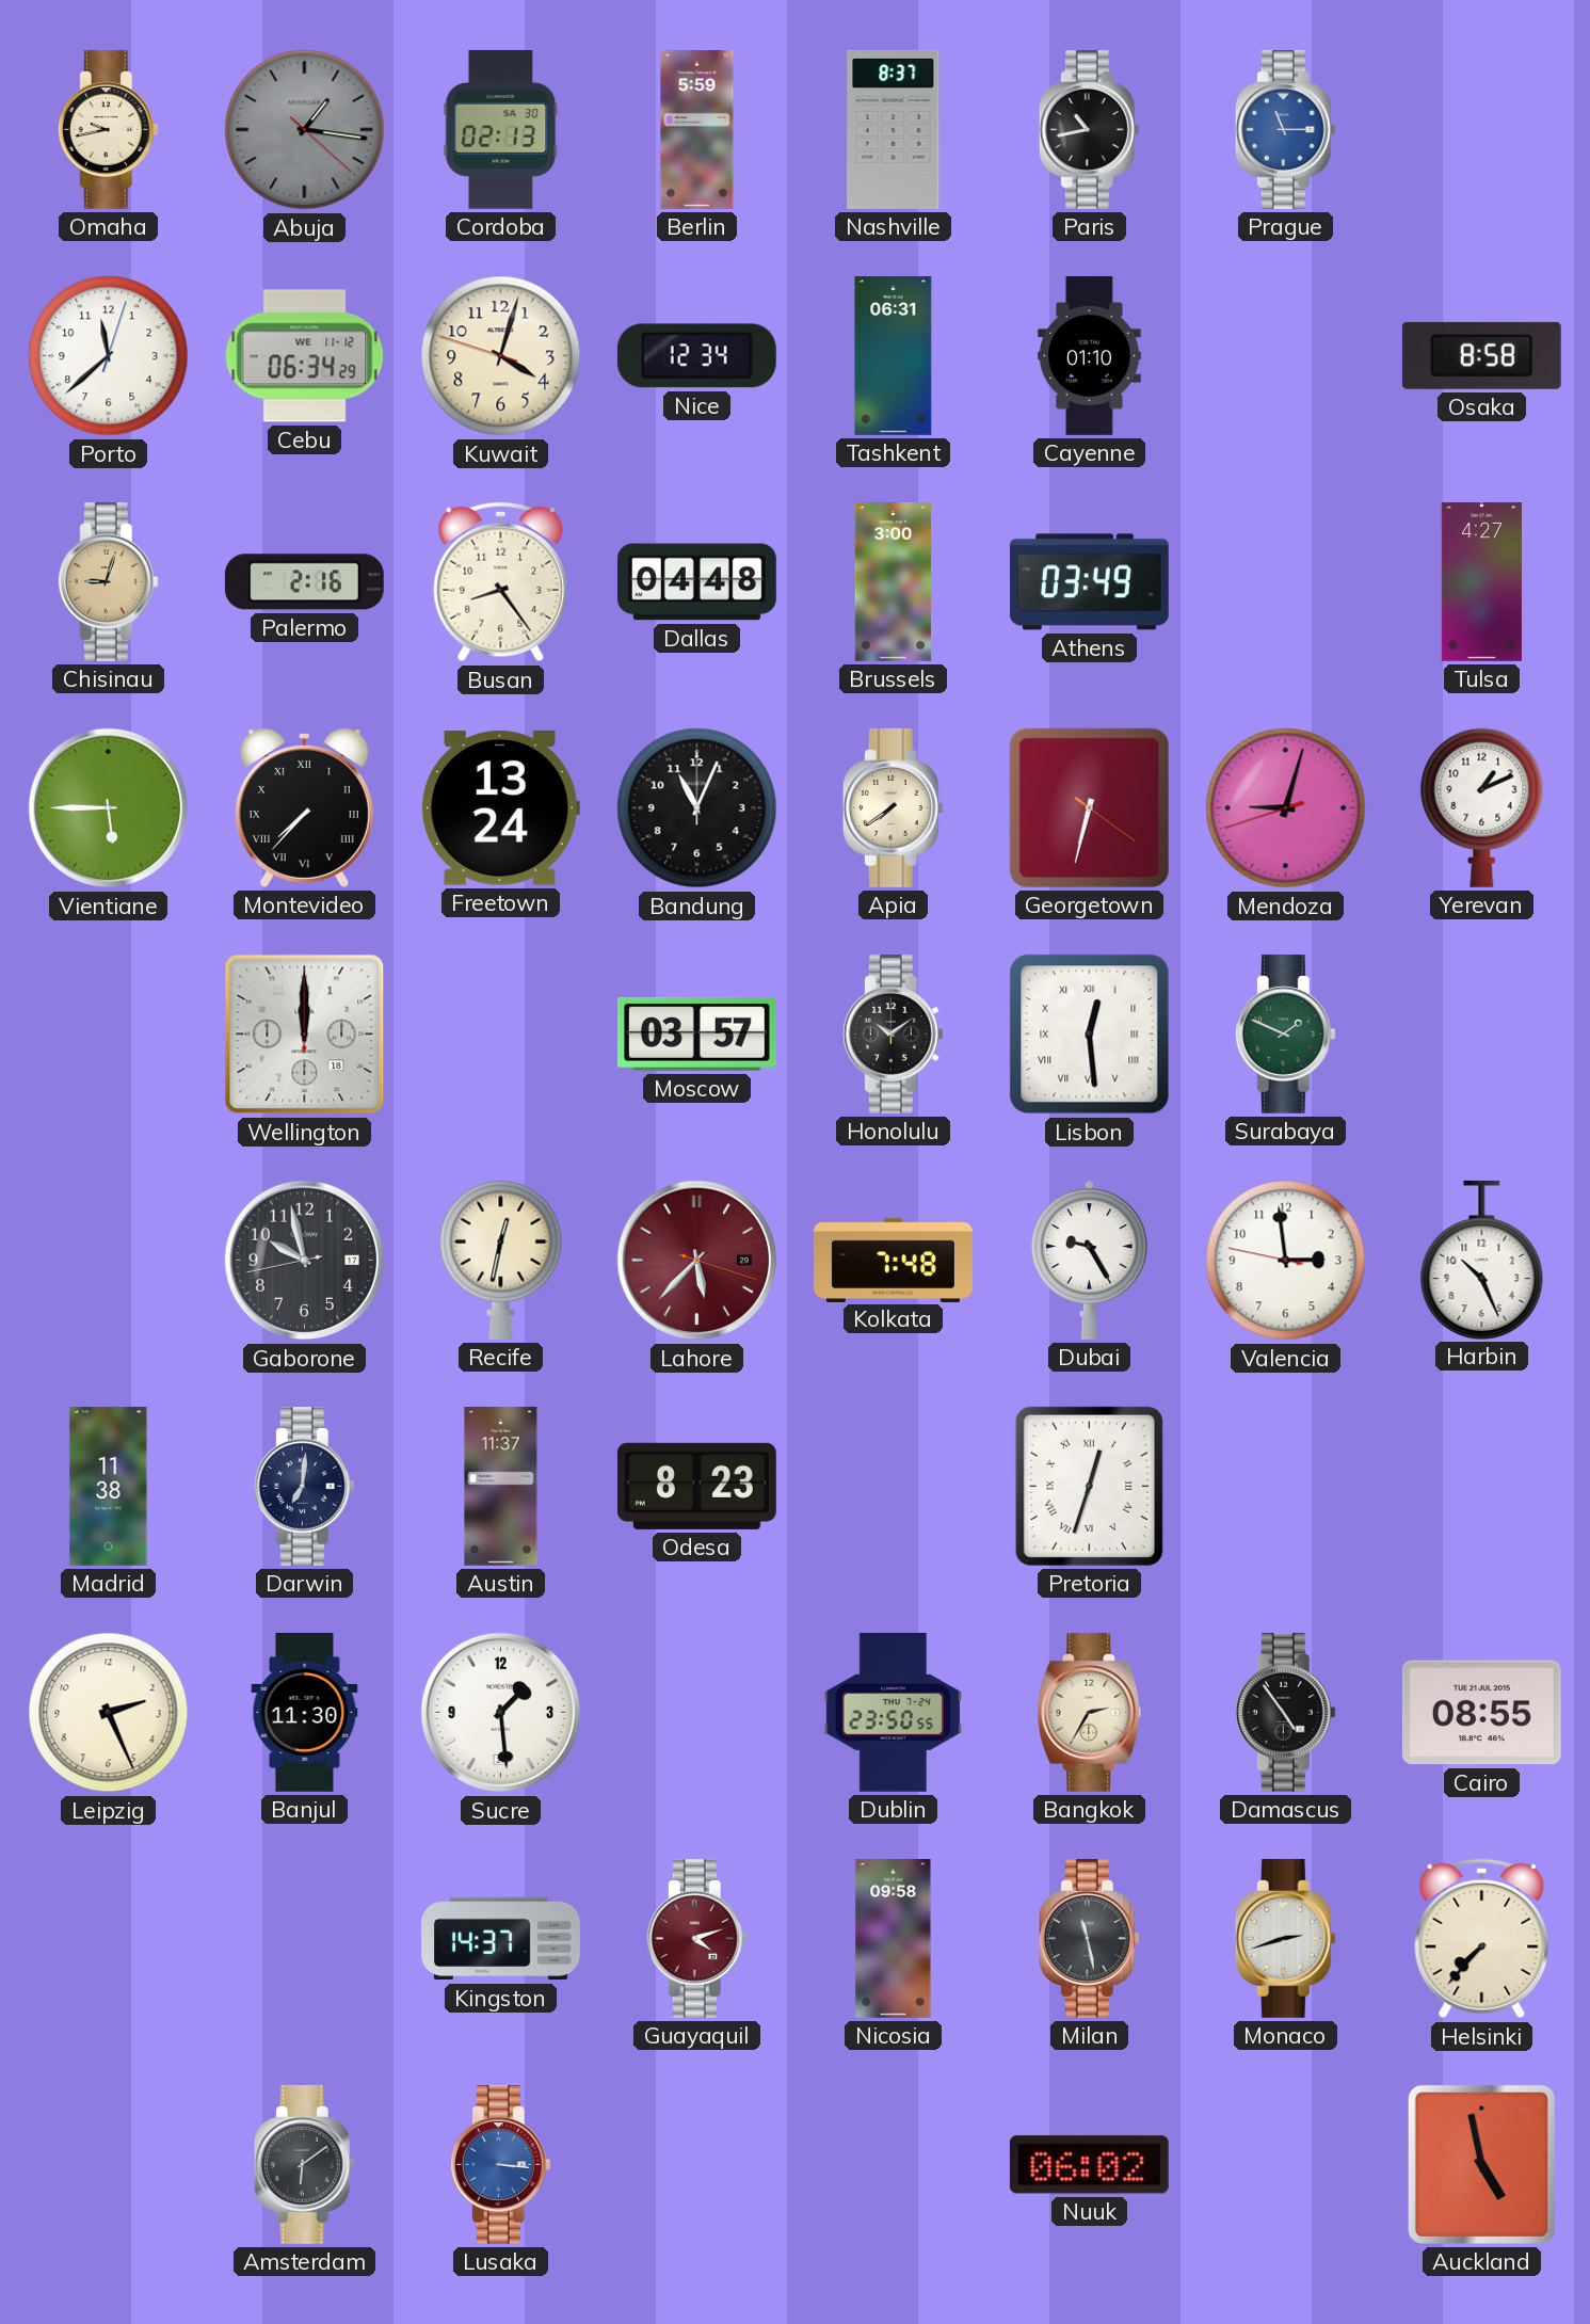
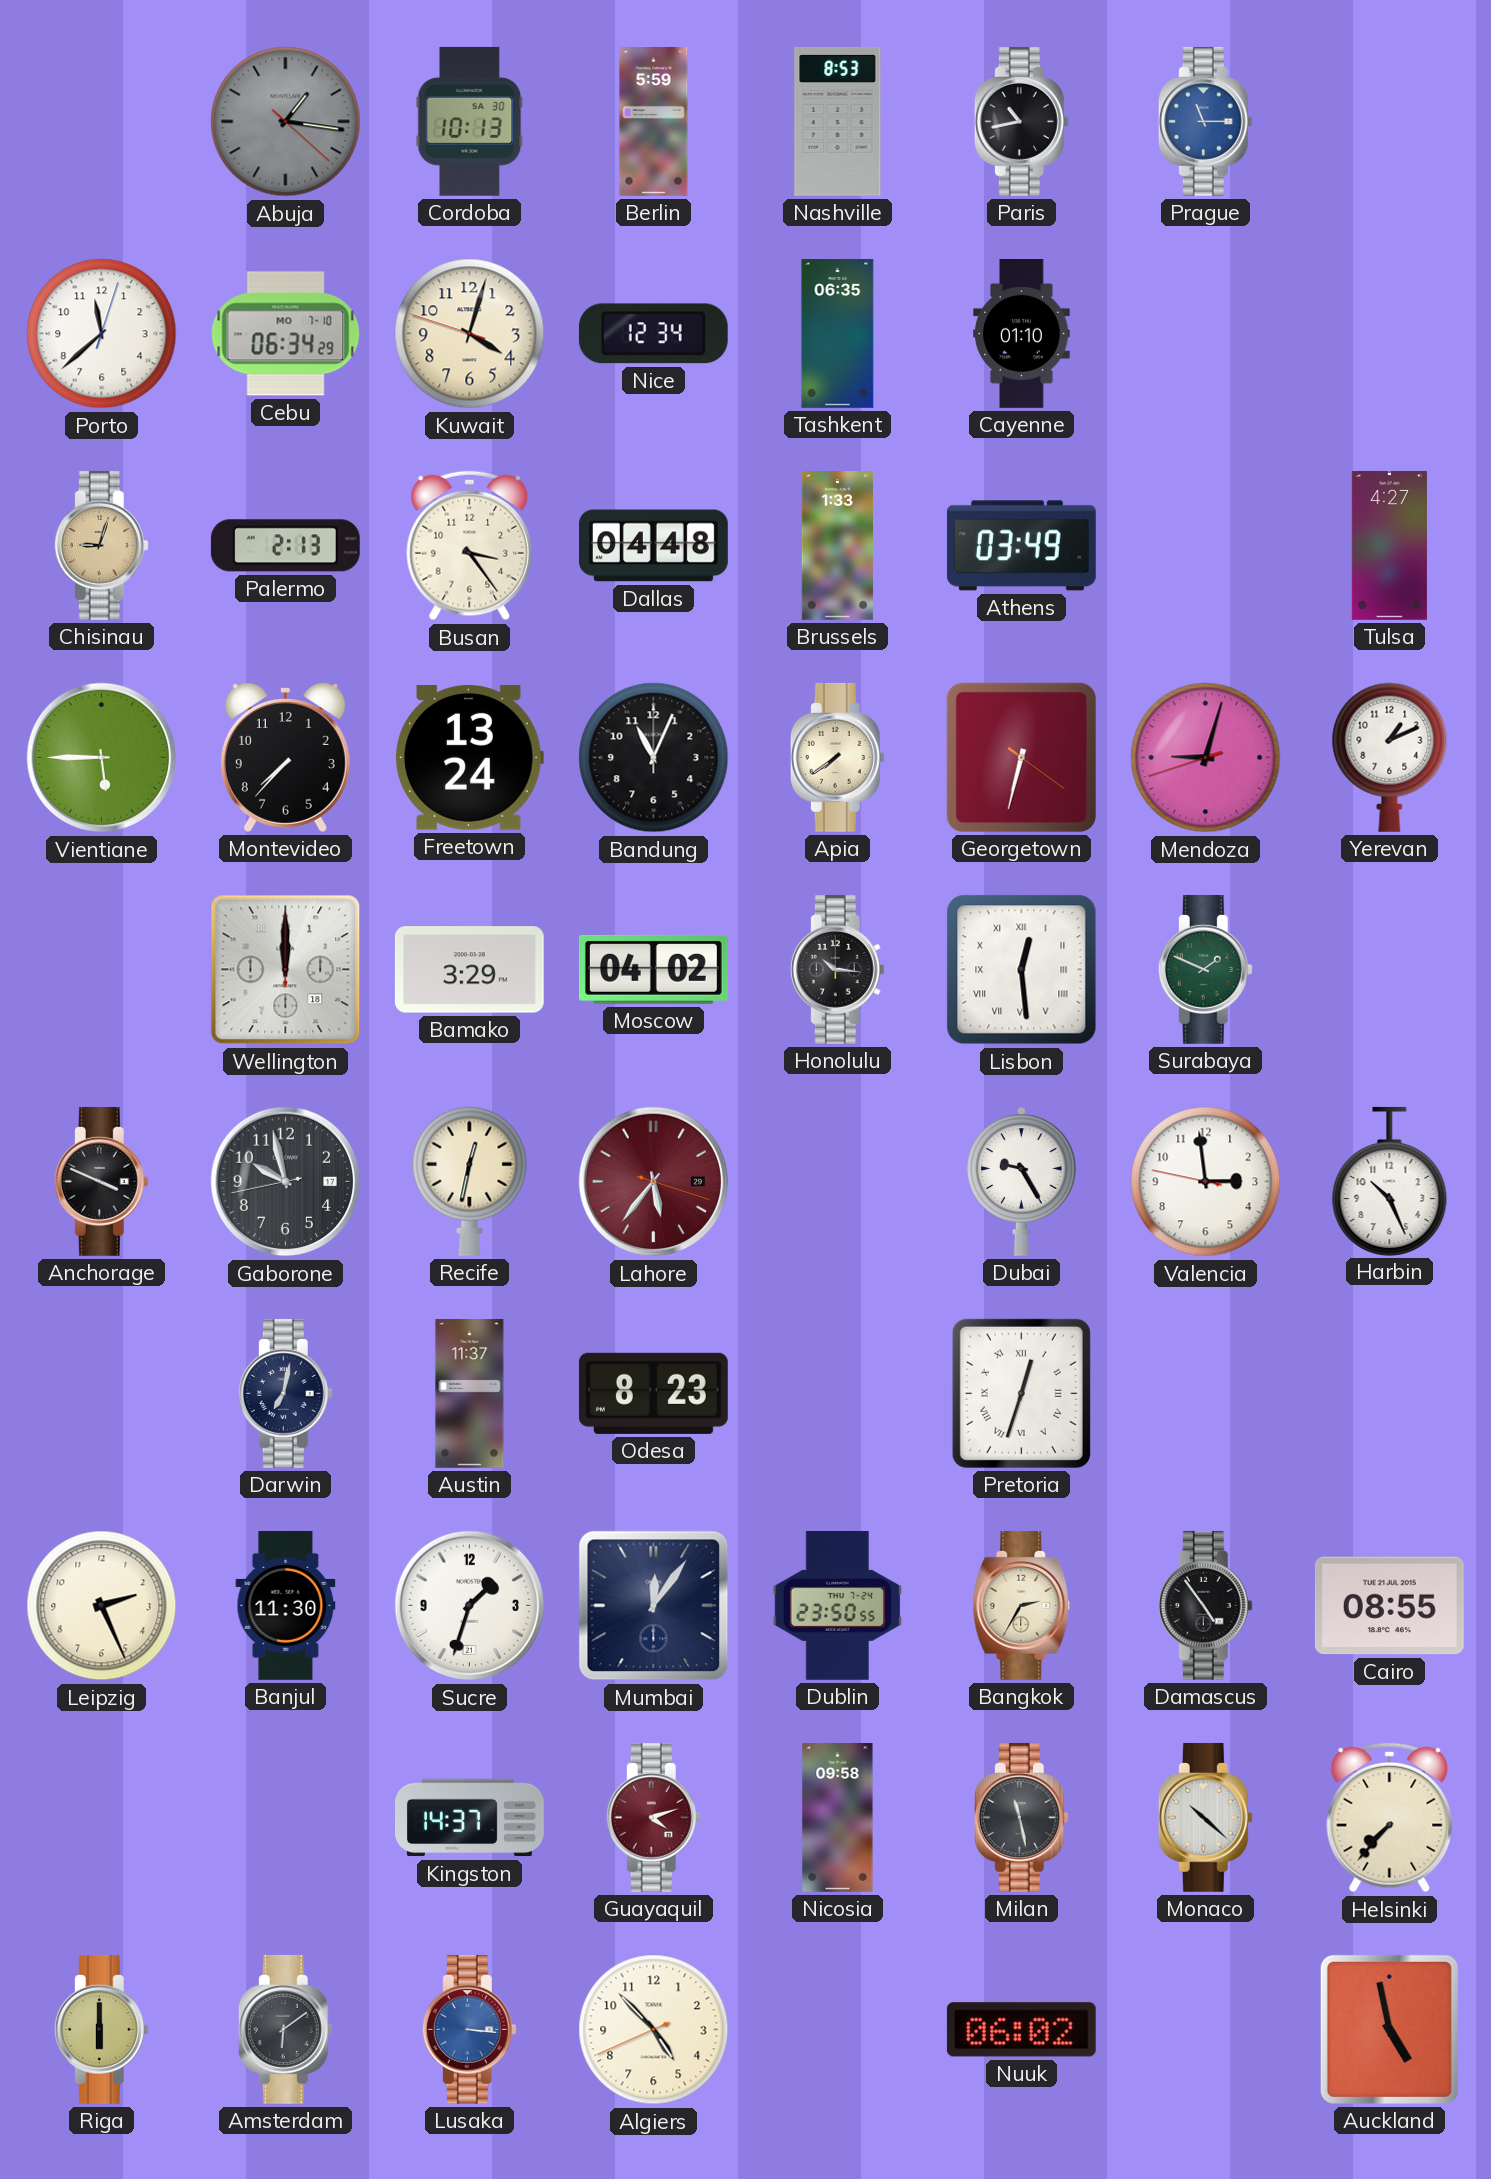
Omaha: 9:43 -> none
Cordoba: 02:13 -> 10:13
Nashville: 8:37 -> 8:53
Cebu date: WE 11-12 -> MO 7-10
Tashkent: 06:31 -> 06:35
Osaka: 8:58 -> none
Palermo: 2:16 -> 2:13
Busan: 8:24 -> 3:24
Brussels: 3:00 -> 1:33
Montevideo numerals: Roman -> Arabic
Bamako: none -> 3:29
Moscow: 03:57 -> 04:02
Honolulu: 10:09 -> 10:16
Anchorage: none -> 3:49
Lahore: 5:37 -> 5:36
Kolkata: 7:48 -> none
Madrid: 11:38 -> none
Darwin: 7:01 -> 7:02
Sucre: 1:29 -> 1:33
Mumbai: none -> 12:06
Monaco: 2:42 -> 10:22
Riga: none -> 6:00
Algiers: none -> 4:52
